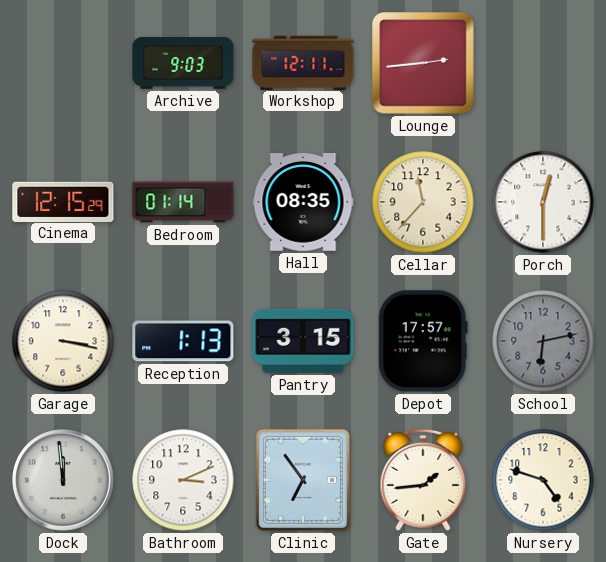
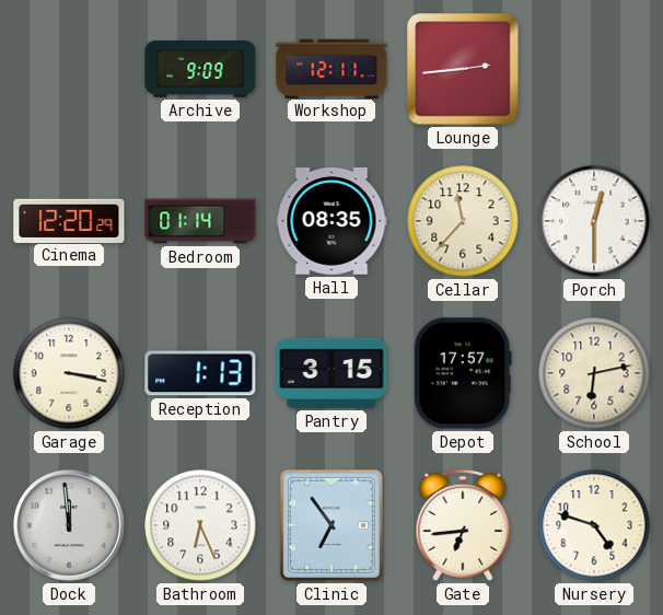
Archive: 9:03 -> 9:09
Cinema: 12:15 -> 12:20
School dial: grey -> cream
Bathroom: 3:11 -> 6:26
Gate: 1:44 -> 6:44
